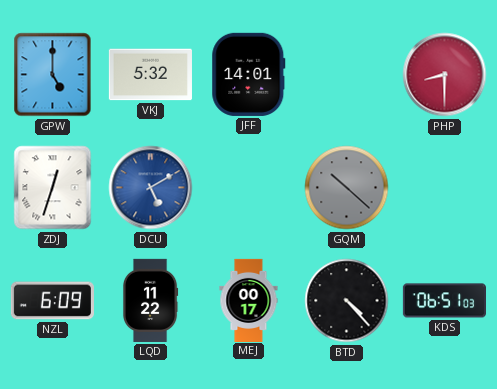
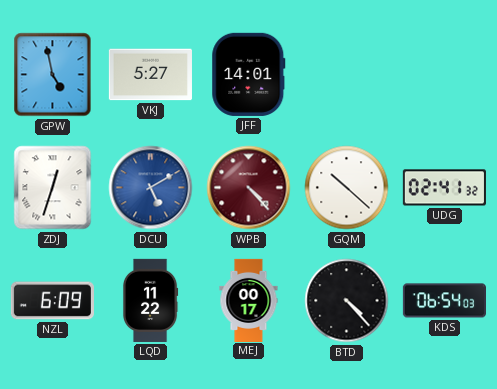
GPW: 5:00 -> 4:58
VKJ: 5:32 -> 5:27
PHP: 8:30 -> none
WPB: none -> 4:23
GQM dial: grey -> white
UDG: none -> 02:41
KDS: 06:51 -> 06:54
